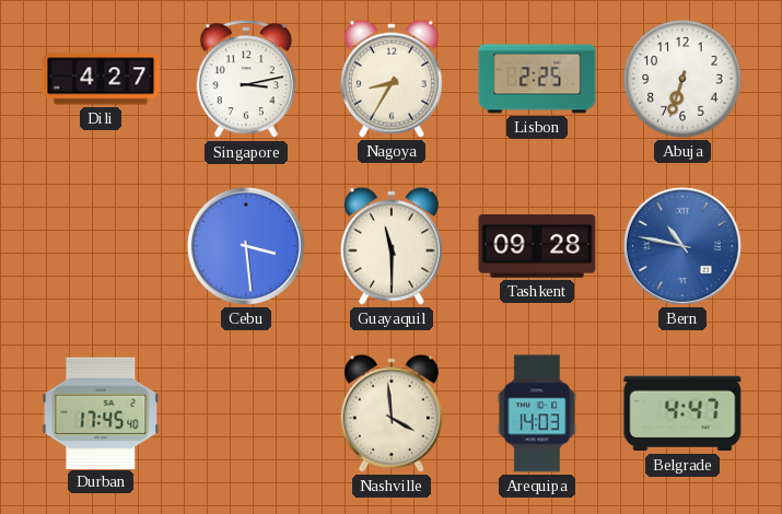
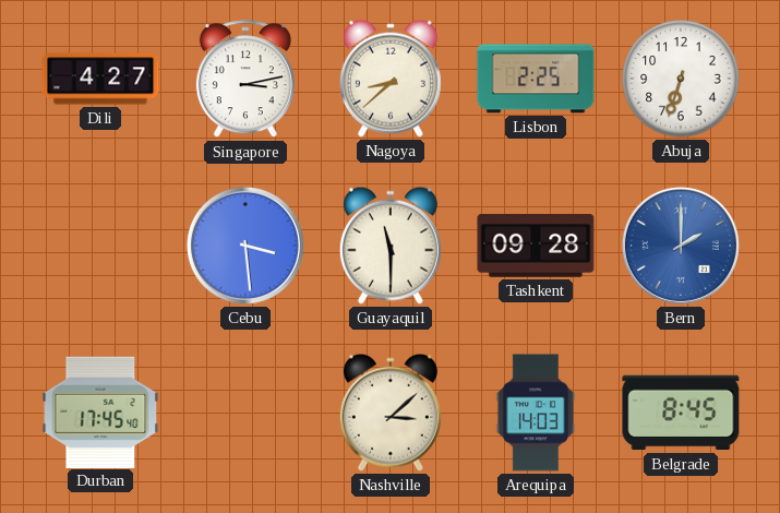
Nagoya: 8:35 -> 8:38
Bern: 10:47 -> 2:00
Nashville: 3:59 -> 3:08
Belgrade: 4:47 -> 8:45
